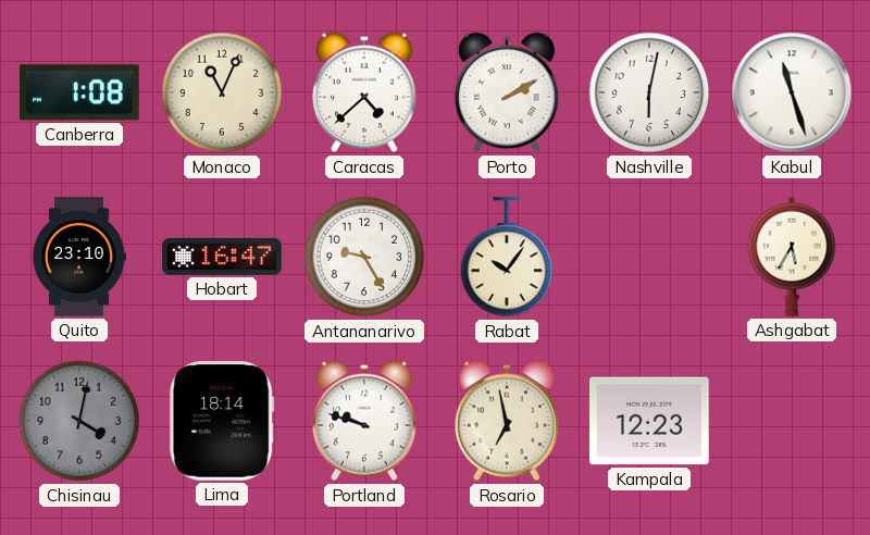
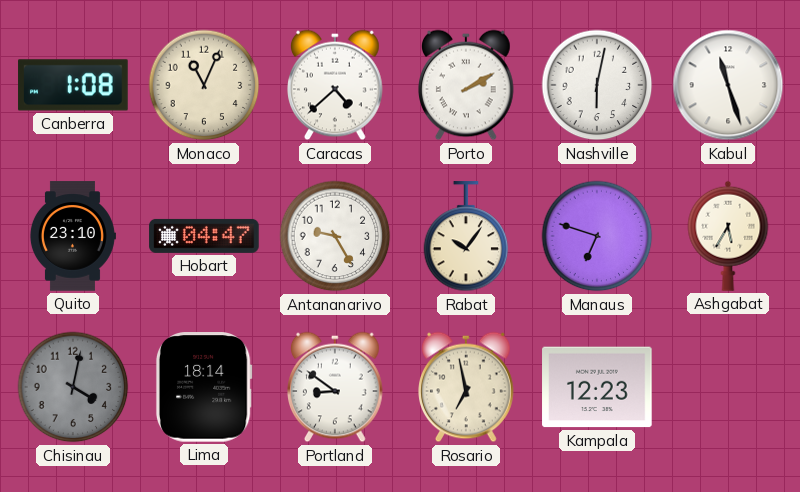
Hobart: 16:47 -> 04:47
Manaus: none -> 6:48
Portland: 9:48 -> 8:51
